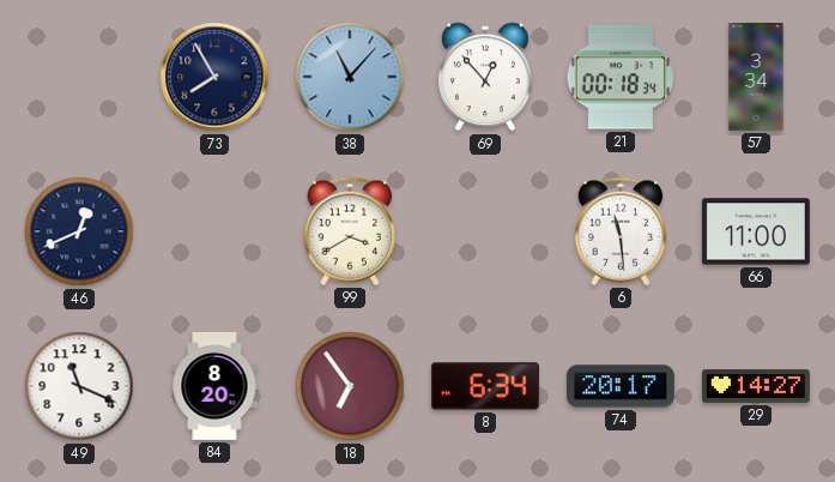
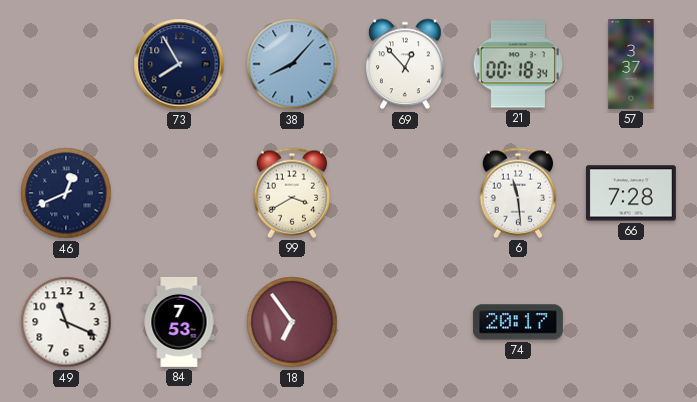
38: 11:07 -> 8:07
57: 3:34 -> 3:37
66: 11:00 -> 7:28
84: 8:20 -> 7:53
8: 6:34 -> none
29: 14:27 -> none
